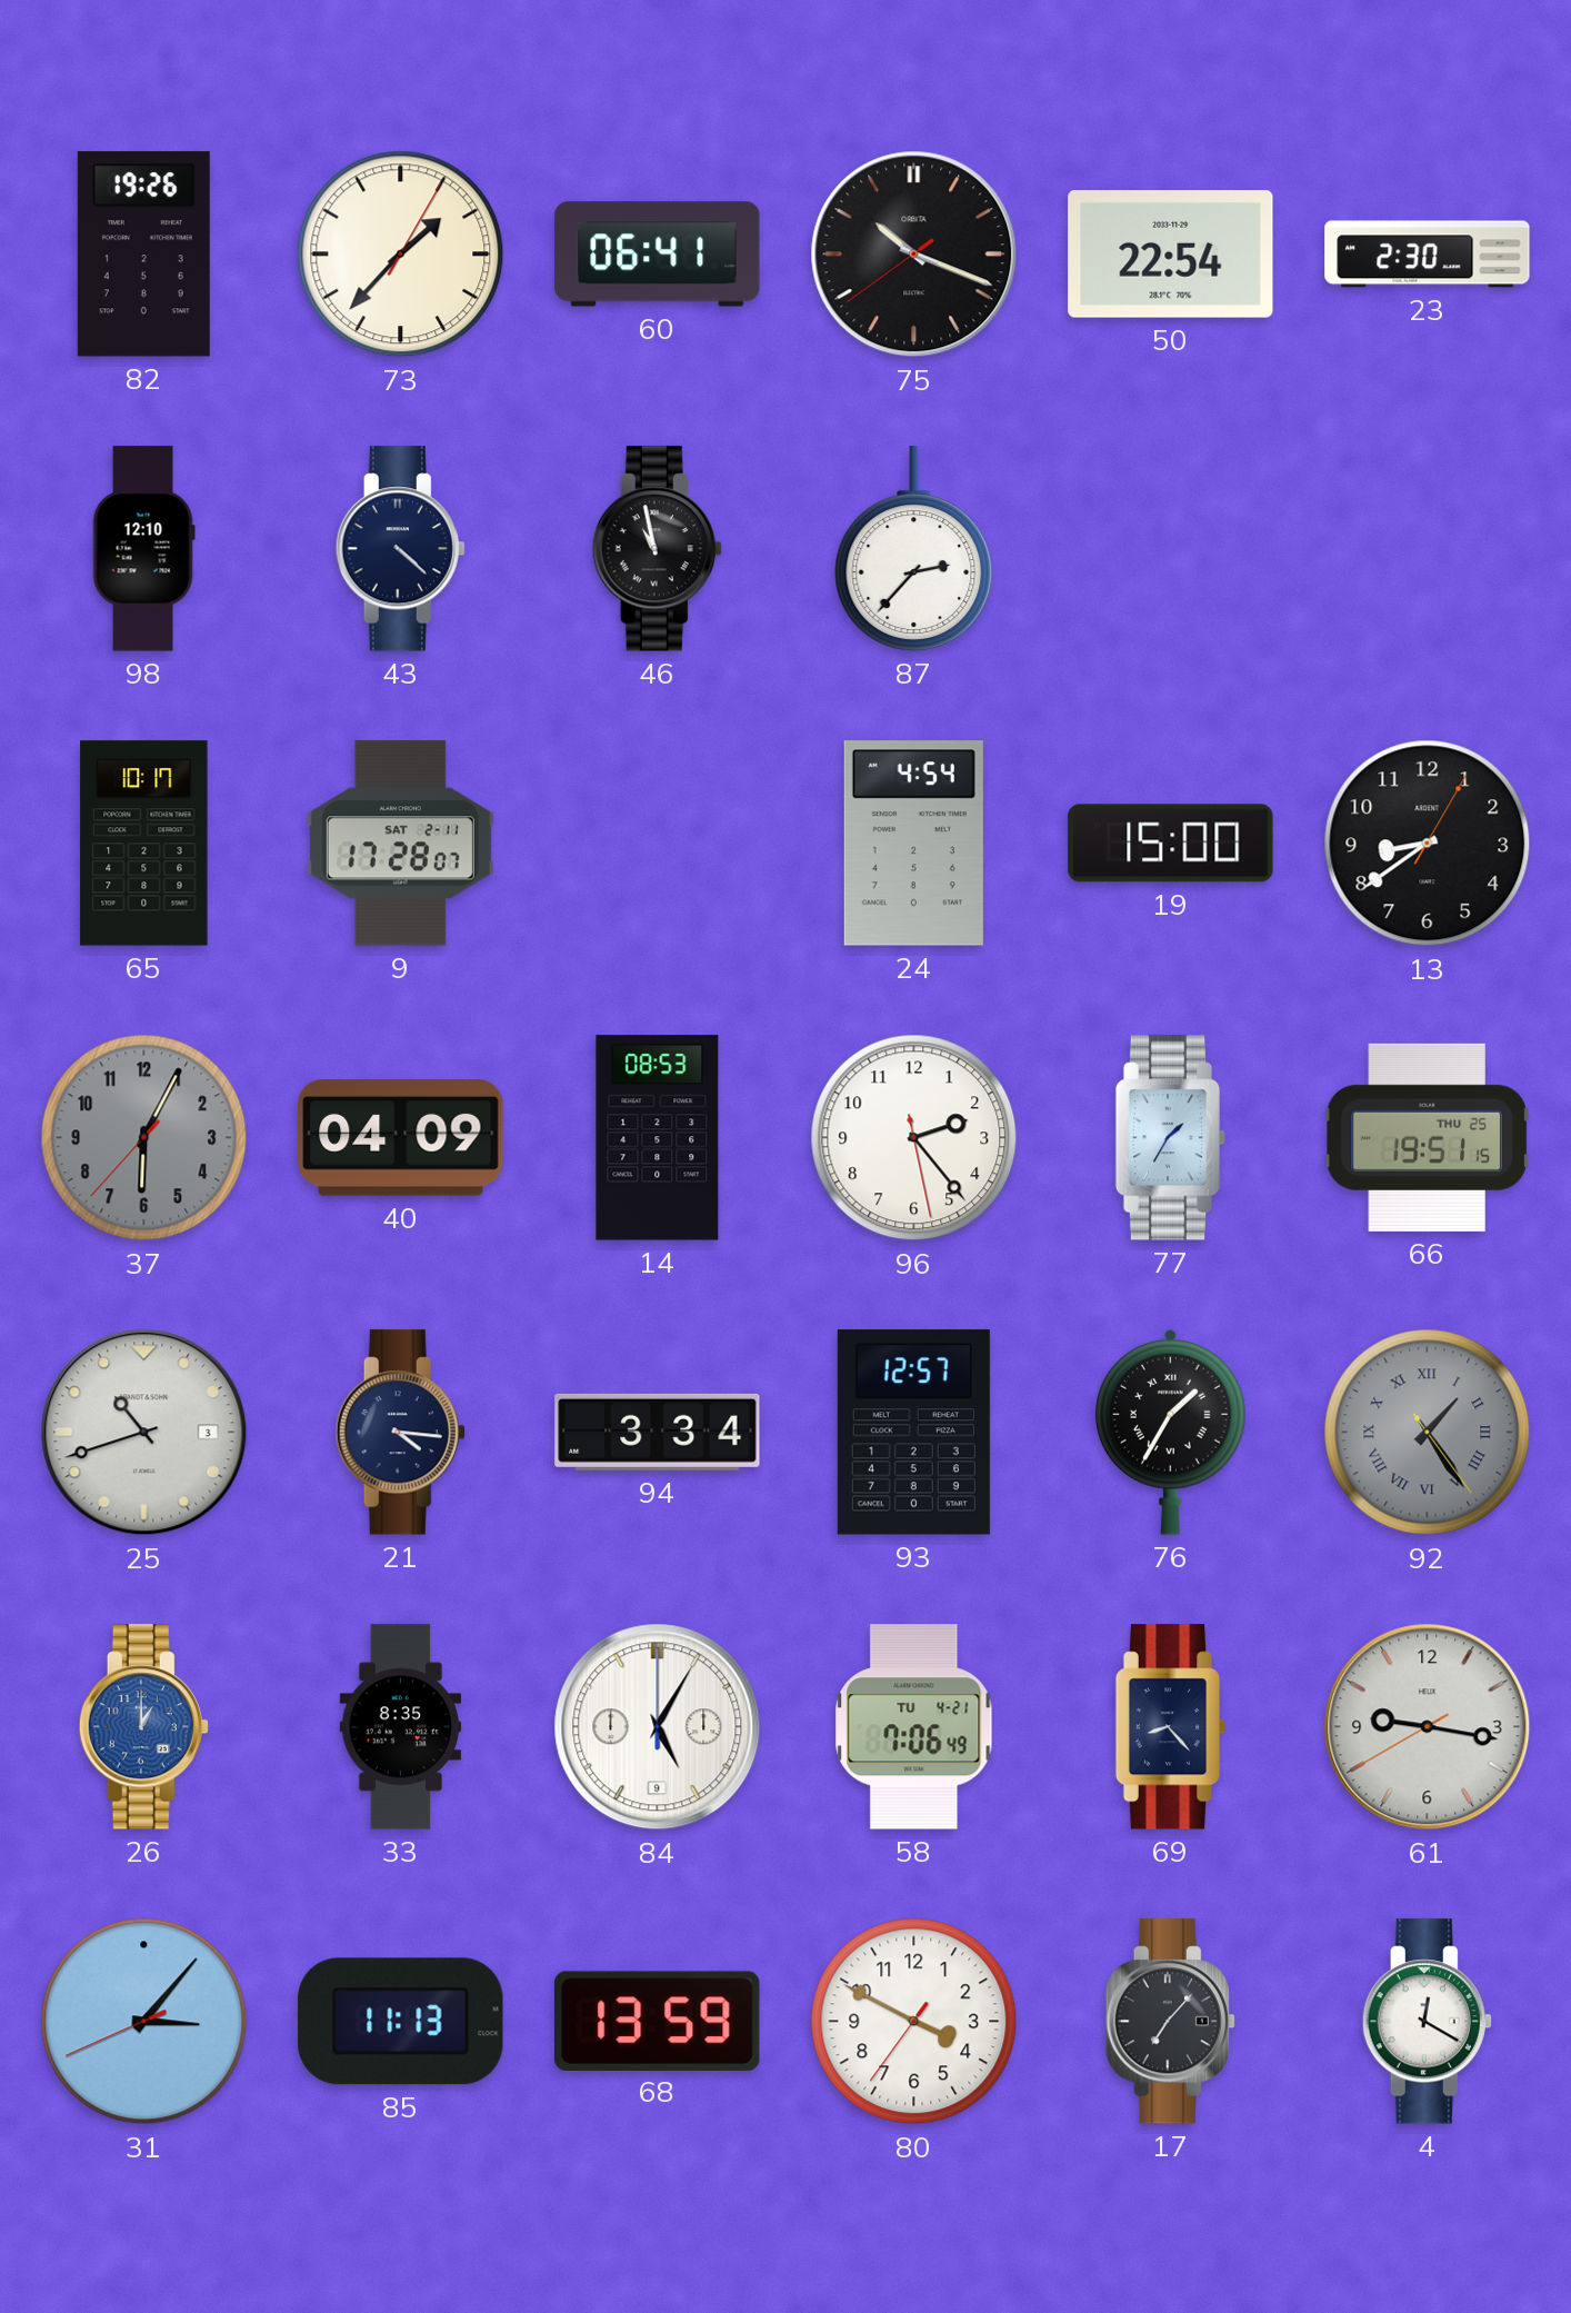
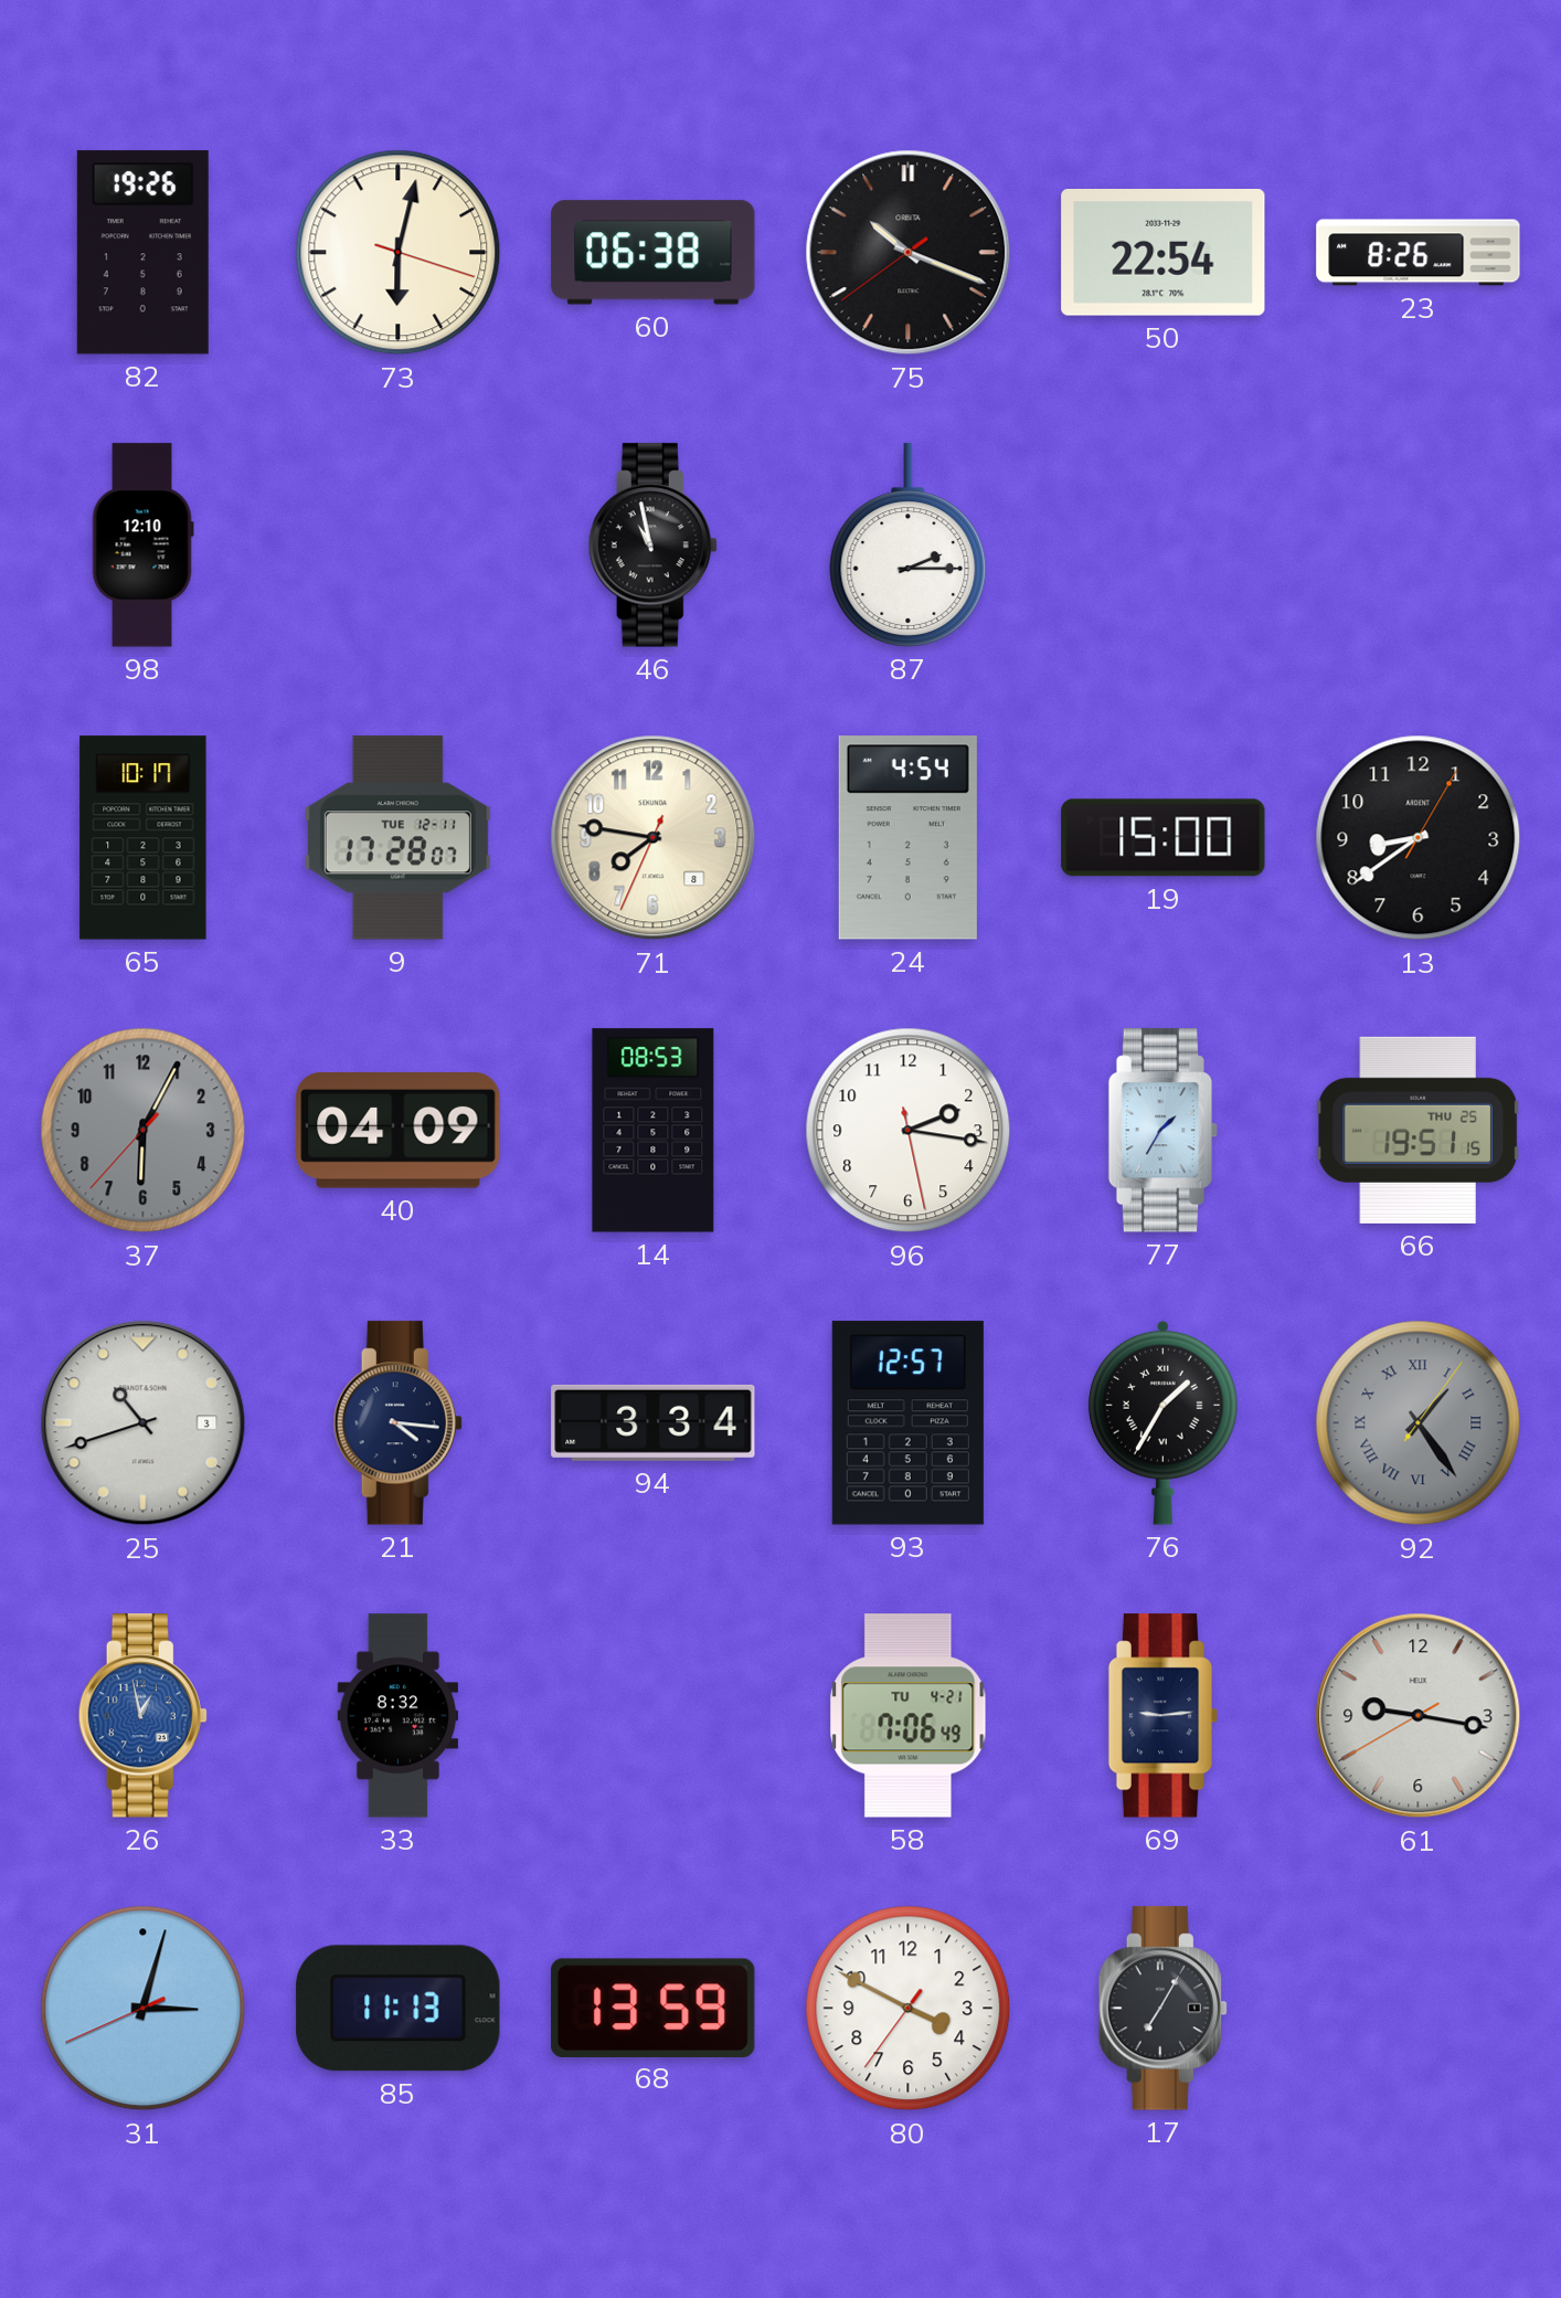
73: 1:37 -> 6:02
60: 06:41 -> 06:38
23: 2:30 -> 8:26
43: 4:22 -> none
87: 2:37 -> 2:15
9 date: SAT 2-11 -> TUE 12-11
71: none -> 7:46
96: 2:23 -> 2:16
92: 1:24:24 -> 1:24:06
26: 1:00 -> 12:58
33: 8:35 -> 8:32
84: 5:05 -> none
69: 8:23 -> 9:14
31: 3:06 -> 3:02
17: 7:07 -> 7:05
4: 12:20 -> none
